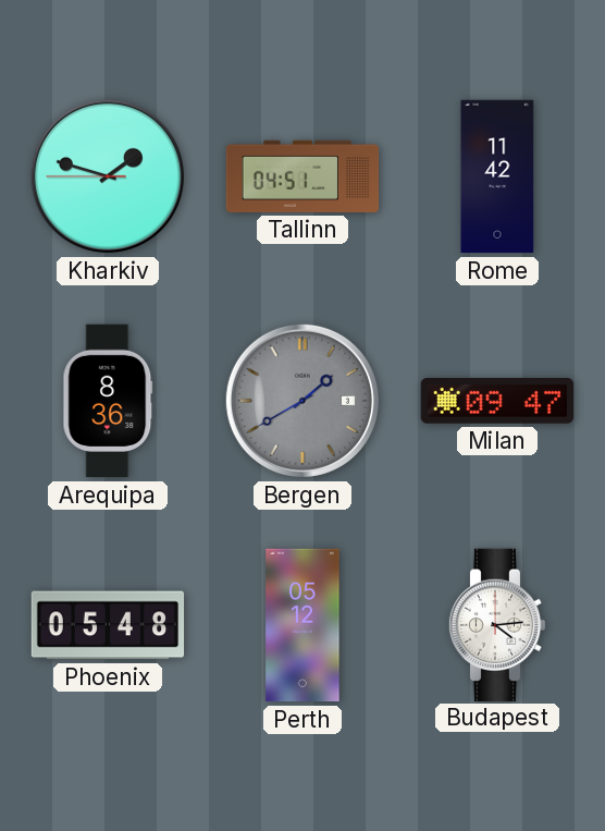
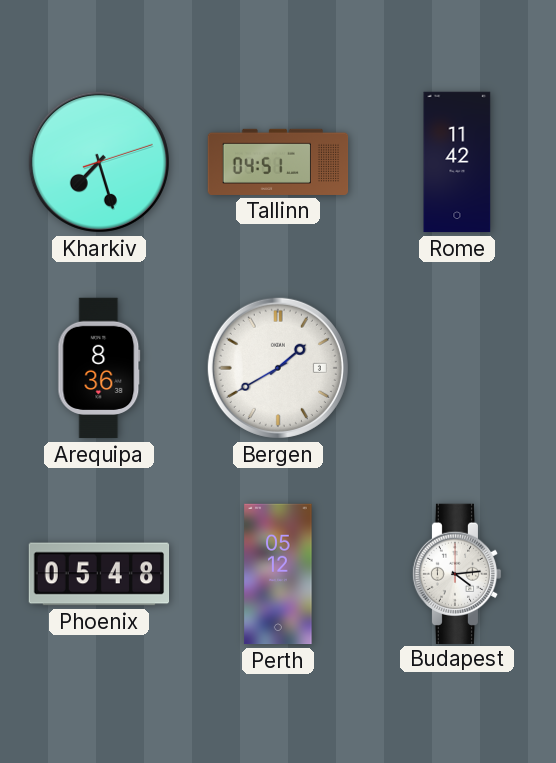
Kharkiv: 1:47 -> 7:27
Bergen dial: grey -> white
Milan: 09:47 -> none
